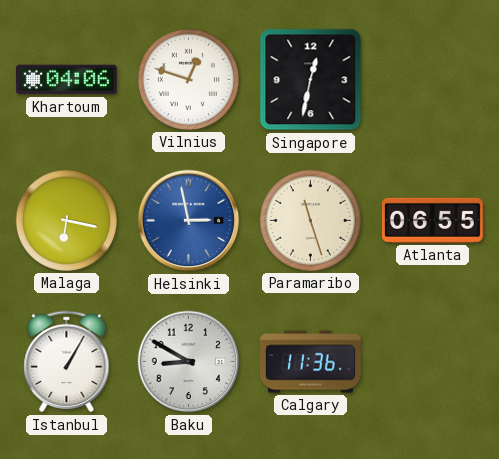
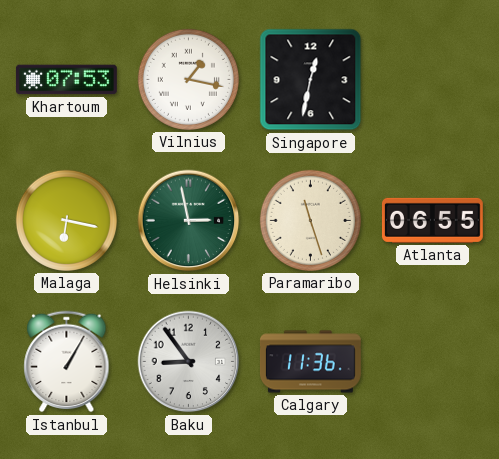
Khartoum: 04:06 -> 07:53
Vilnius: 12:48 -> 1:17
Helsinki dial: blue -> green
Baku: 8:50 -> 8:54
